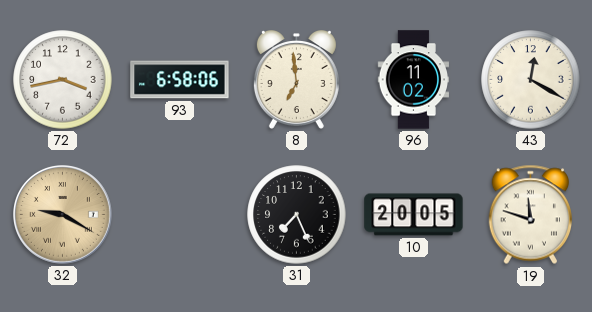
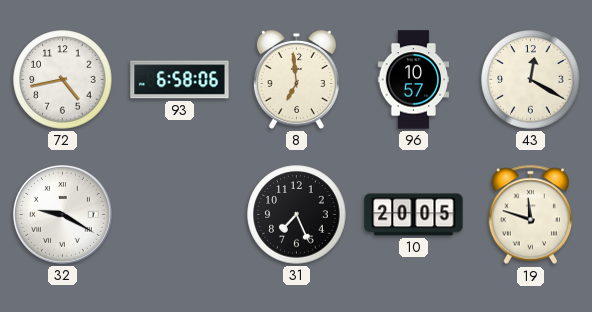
72: 3:43 -> 4:43
96: 11:02 -> 10:57
32 dial: champagne -> white
